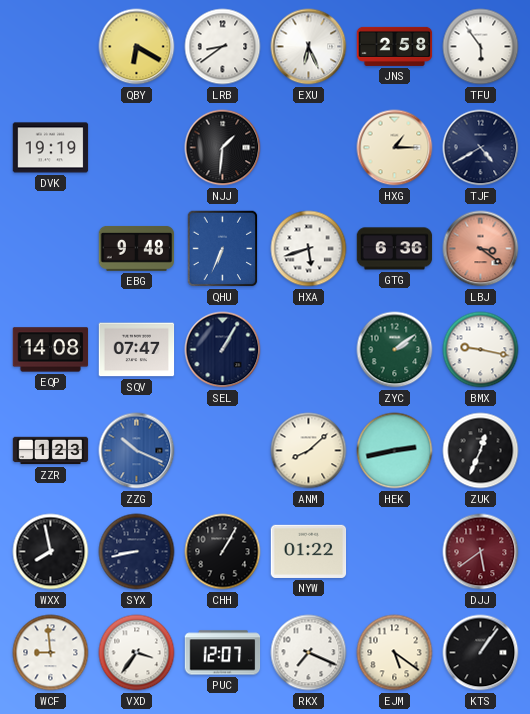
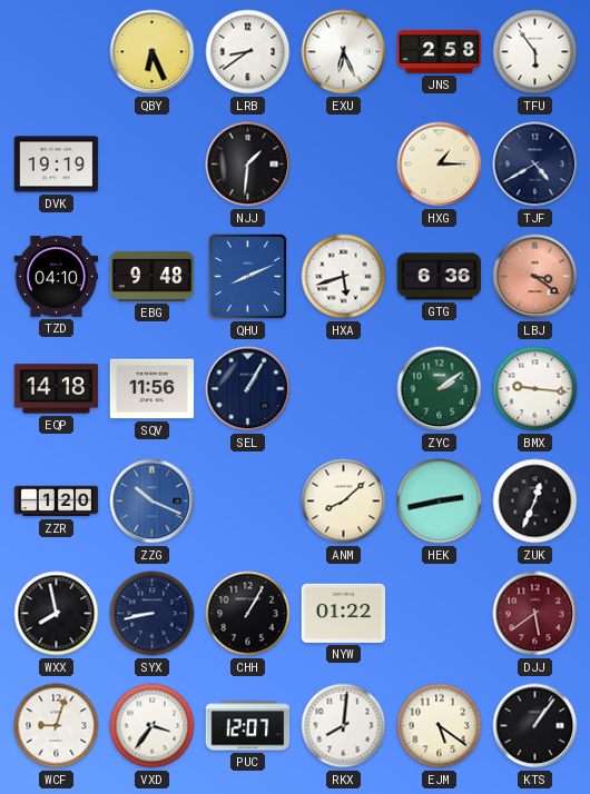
QBY: 6:20 -> 6:26
TZD: none -> 04:10
QHU: 6:34 -> 8:11
EQP: 14:08 -> 14:18
SQV: 07:47 -> 11:56
BMX: 9:17 -> 9:16
ZZR: 1:23 -> 1:20
WCF: 8:59 -> 9:03
RKX: 7:19 -> 8:01
